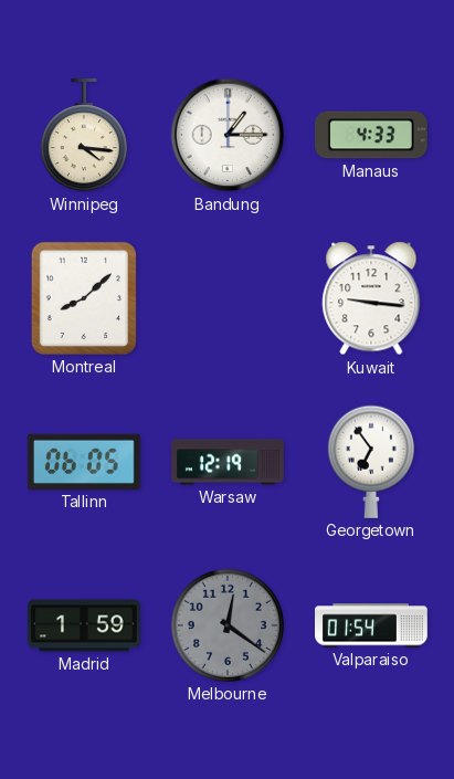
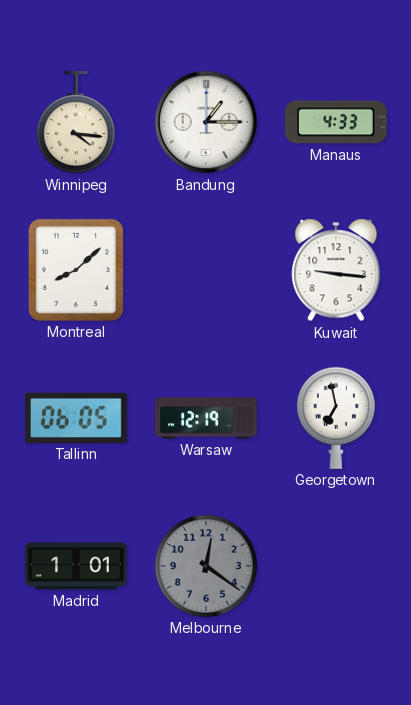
Georgetown: 6:54 -> 6:58
Madrid: 1:59 -> 1:01
Valparaiso: 01:54 -> none
